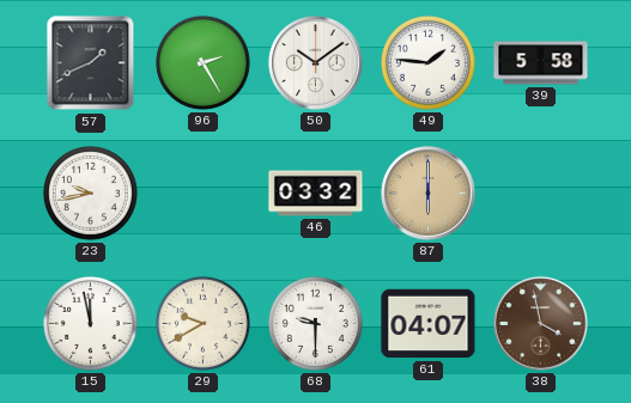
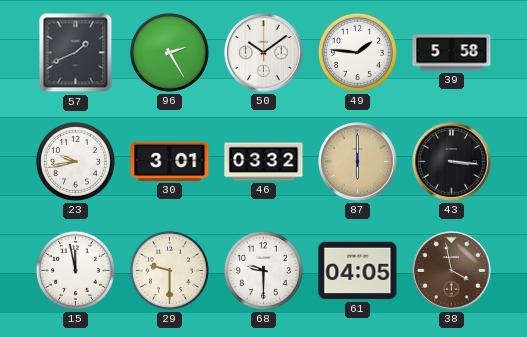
30: none -> 3:01
43: none -> 3:16
29: 9:40 -> 9:30
61: 04:07 -> 04:05
